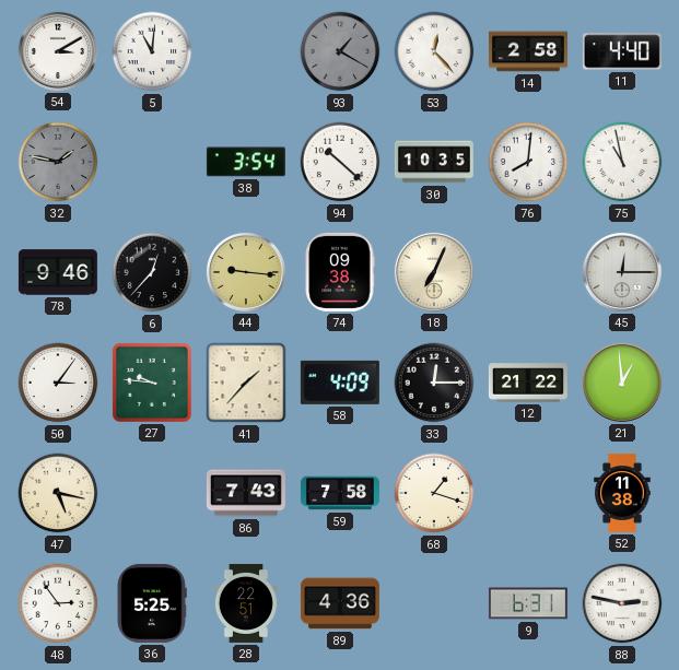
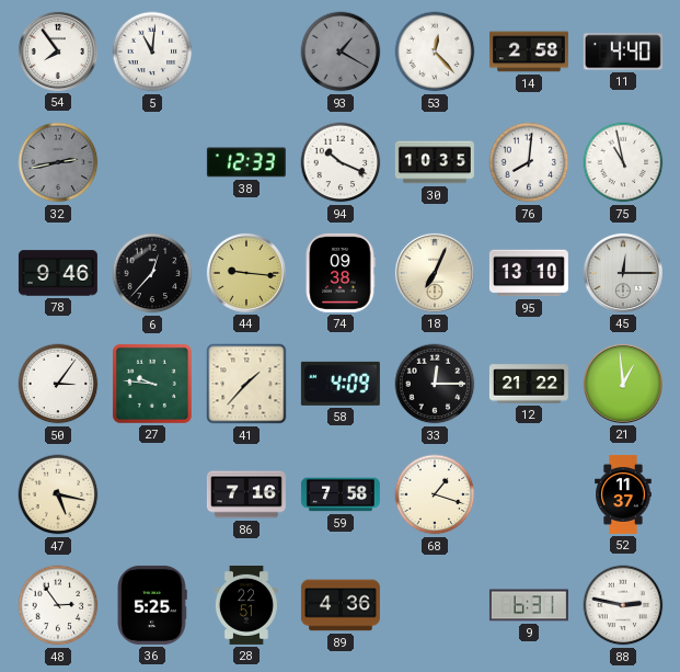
54: 3:10 -> 7:54
32: 1:47 -> 2:43
38: 3:54 -> 12:33
94: 10:22 -> 10:19
95: none -> 13:10
86: 7:43 -> 7:16
52: 11:38 -> 11:37
